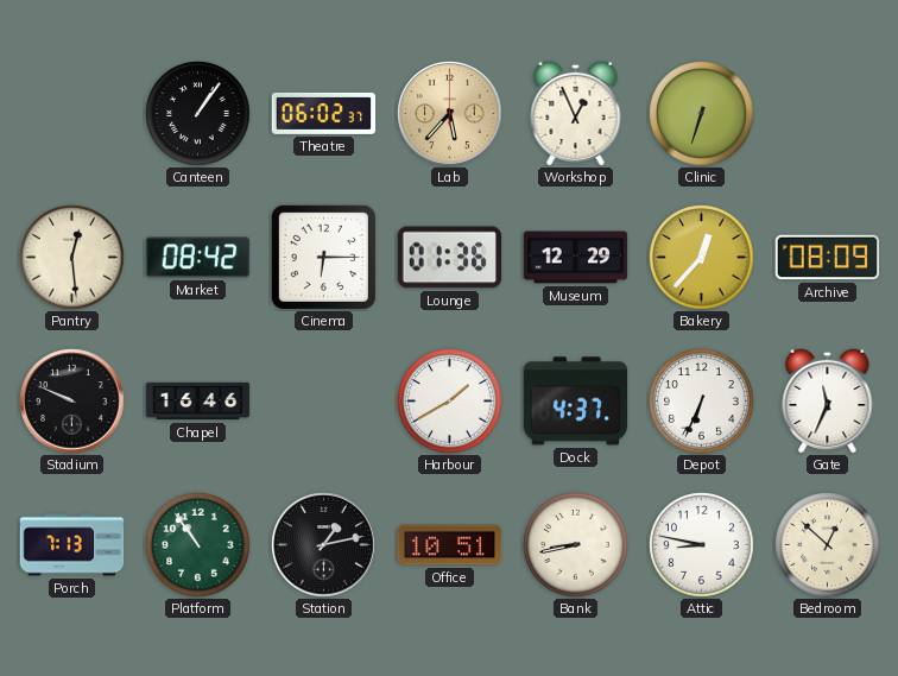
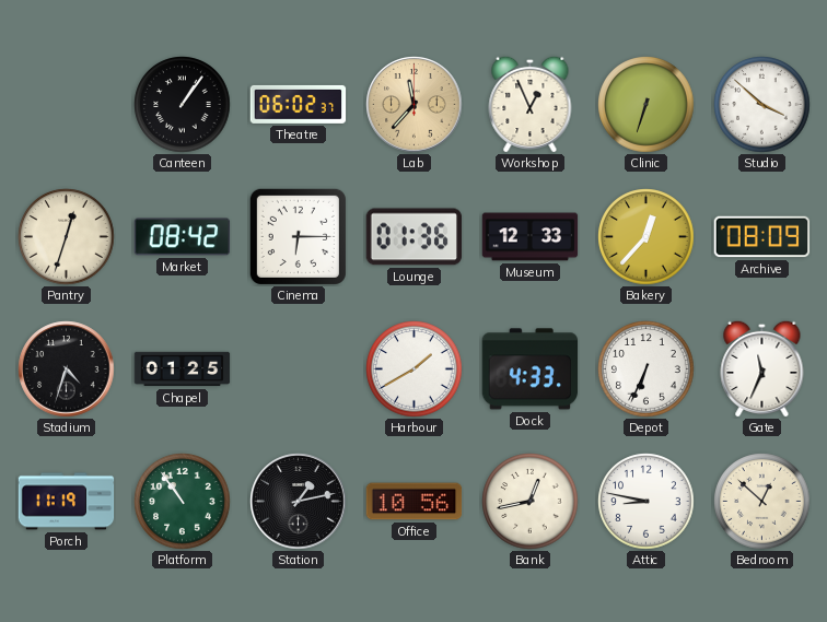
Lab: 5:37 -> 11:37
Studio: none -> 3:52
Pantry: 12:29 -> 12:33
Museum: 12:29 -> 12:33
Stadium: 9:49 -> 4:33
Chapel: 16:46 -> 01:25
Dock: 4:37 -> 4:33
Porch: 7:13 -> 11:19
Office: 10:51 -> 10:56
Bank: 8:43 -> 12:43
